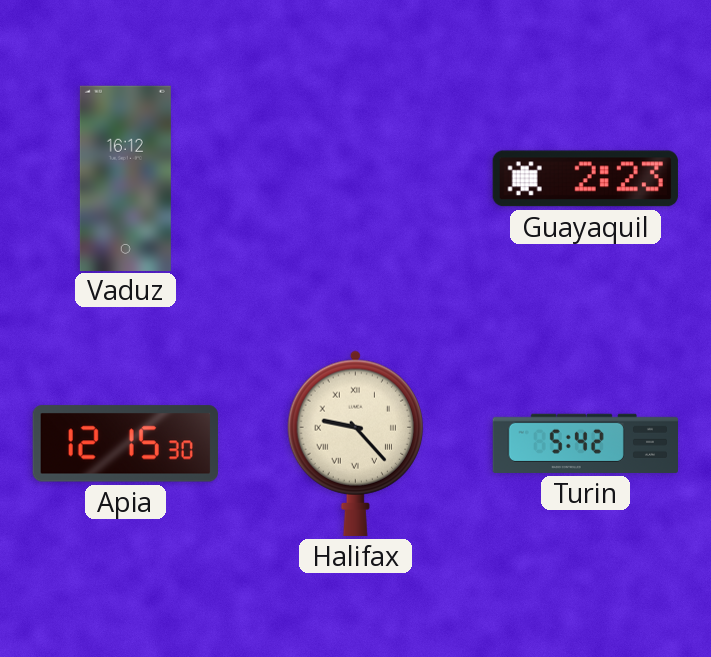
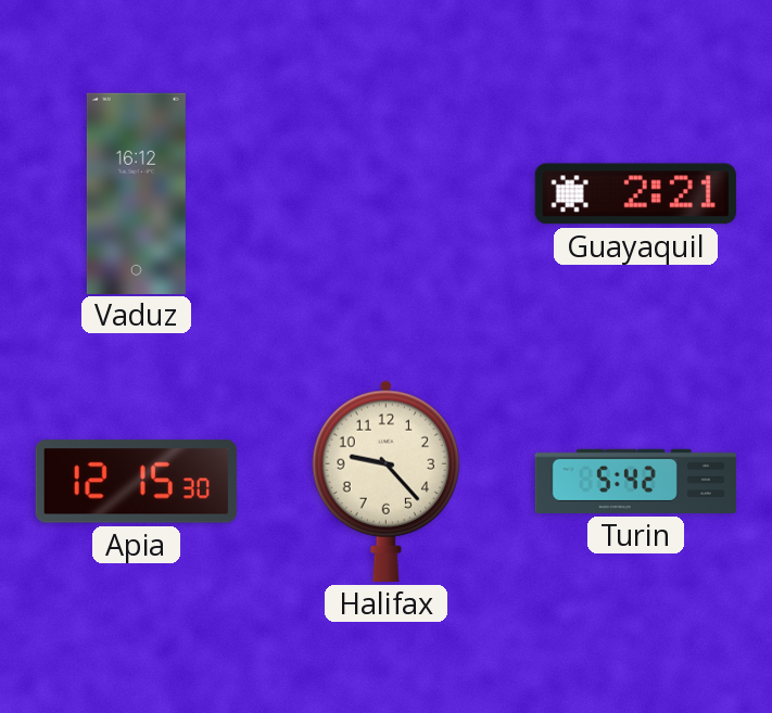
Guayaquil: 2:23 -> 2:21
Halifax numerals: Roman -> Arabic
